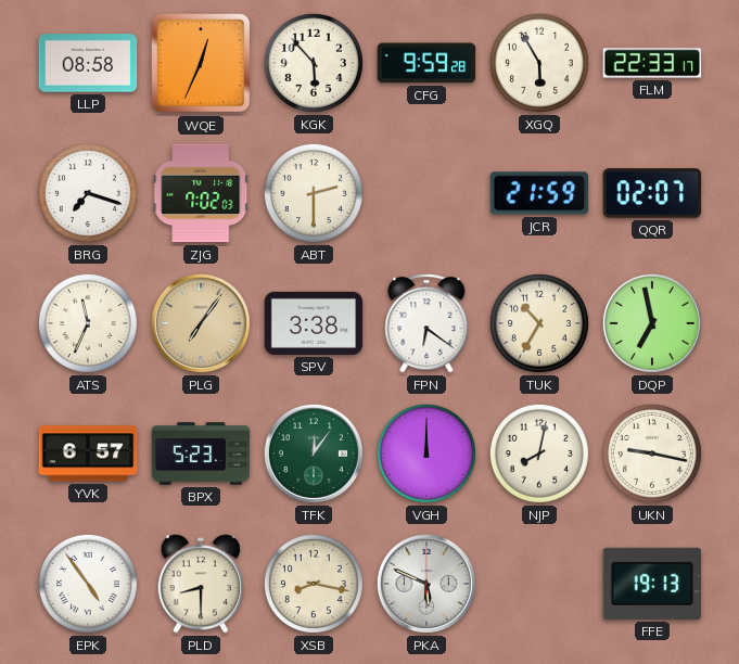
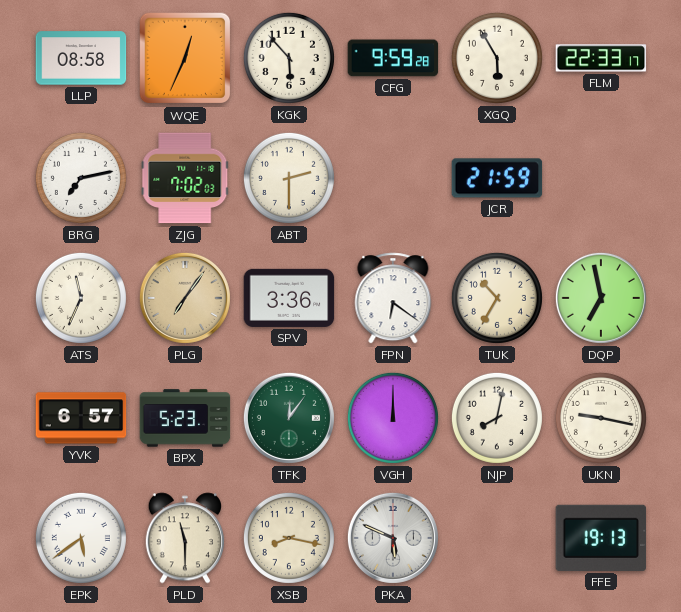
BRG: 7:18 -> 7:13
QQR: 02:07 -> none
SPV: 3:38 -> 3:36
EPK: 4:54 -> 5:39
PLD: 8:30 -> 11:30
